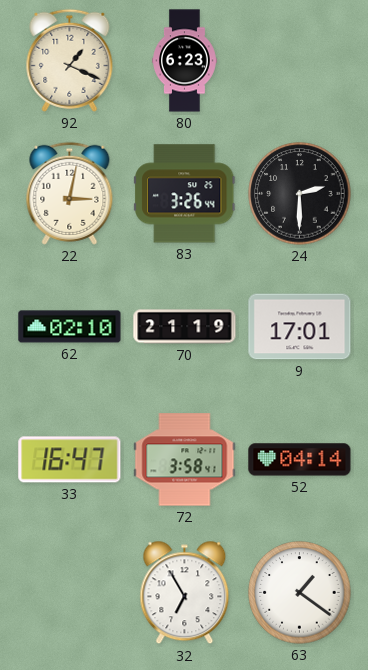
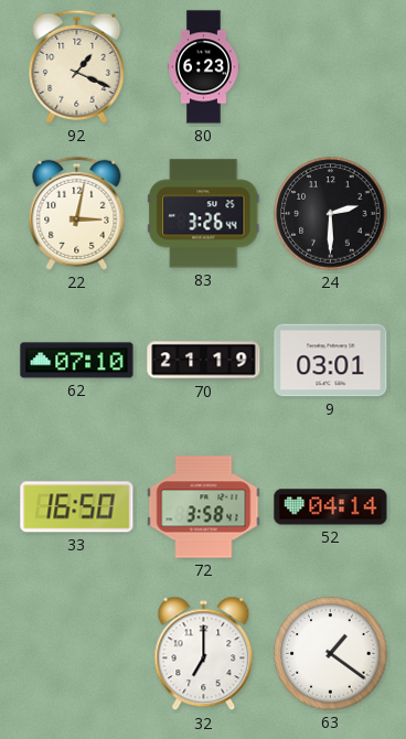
62: 02:10 -> 07:10
9: 17:01 -> 03:01
33: 16:47 -> 16:50
32: 6:55 -> 7:00
